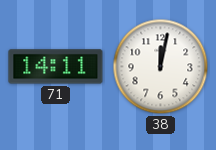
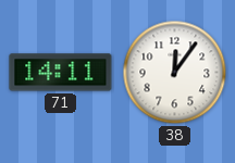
38: 12:02 -> 12:06
